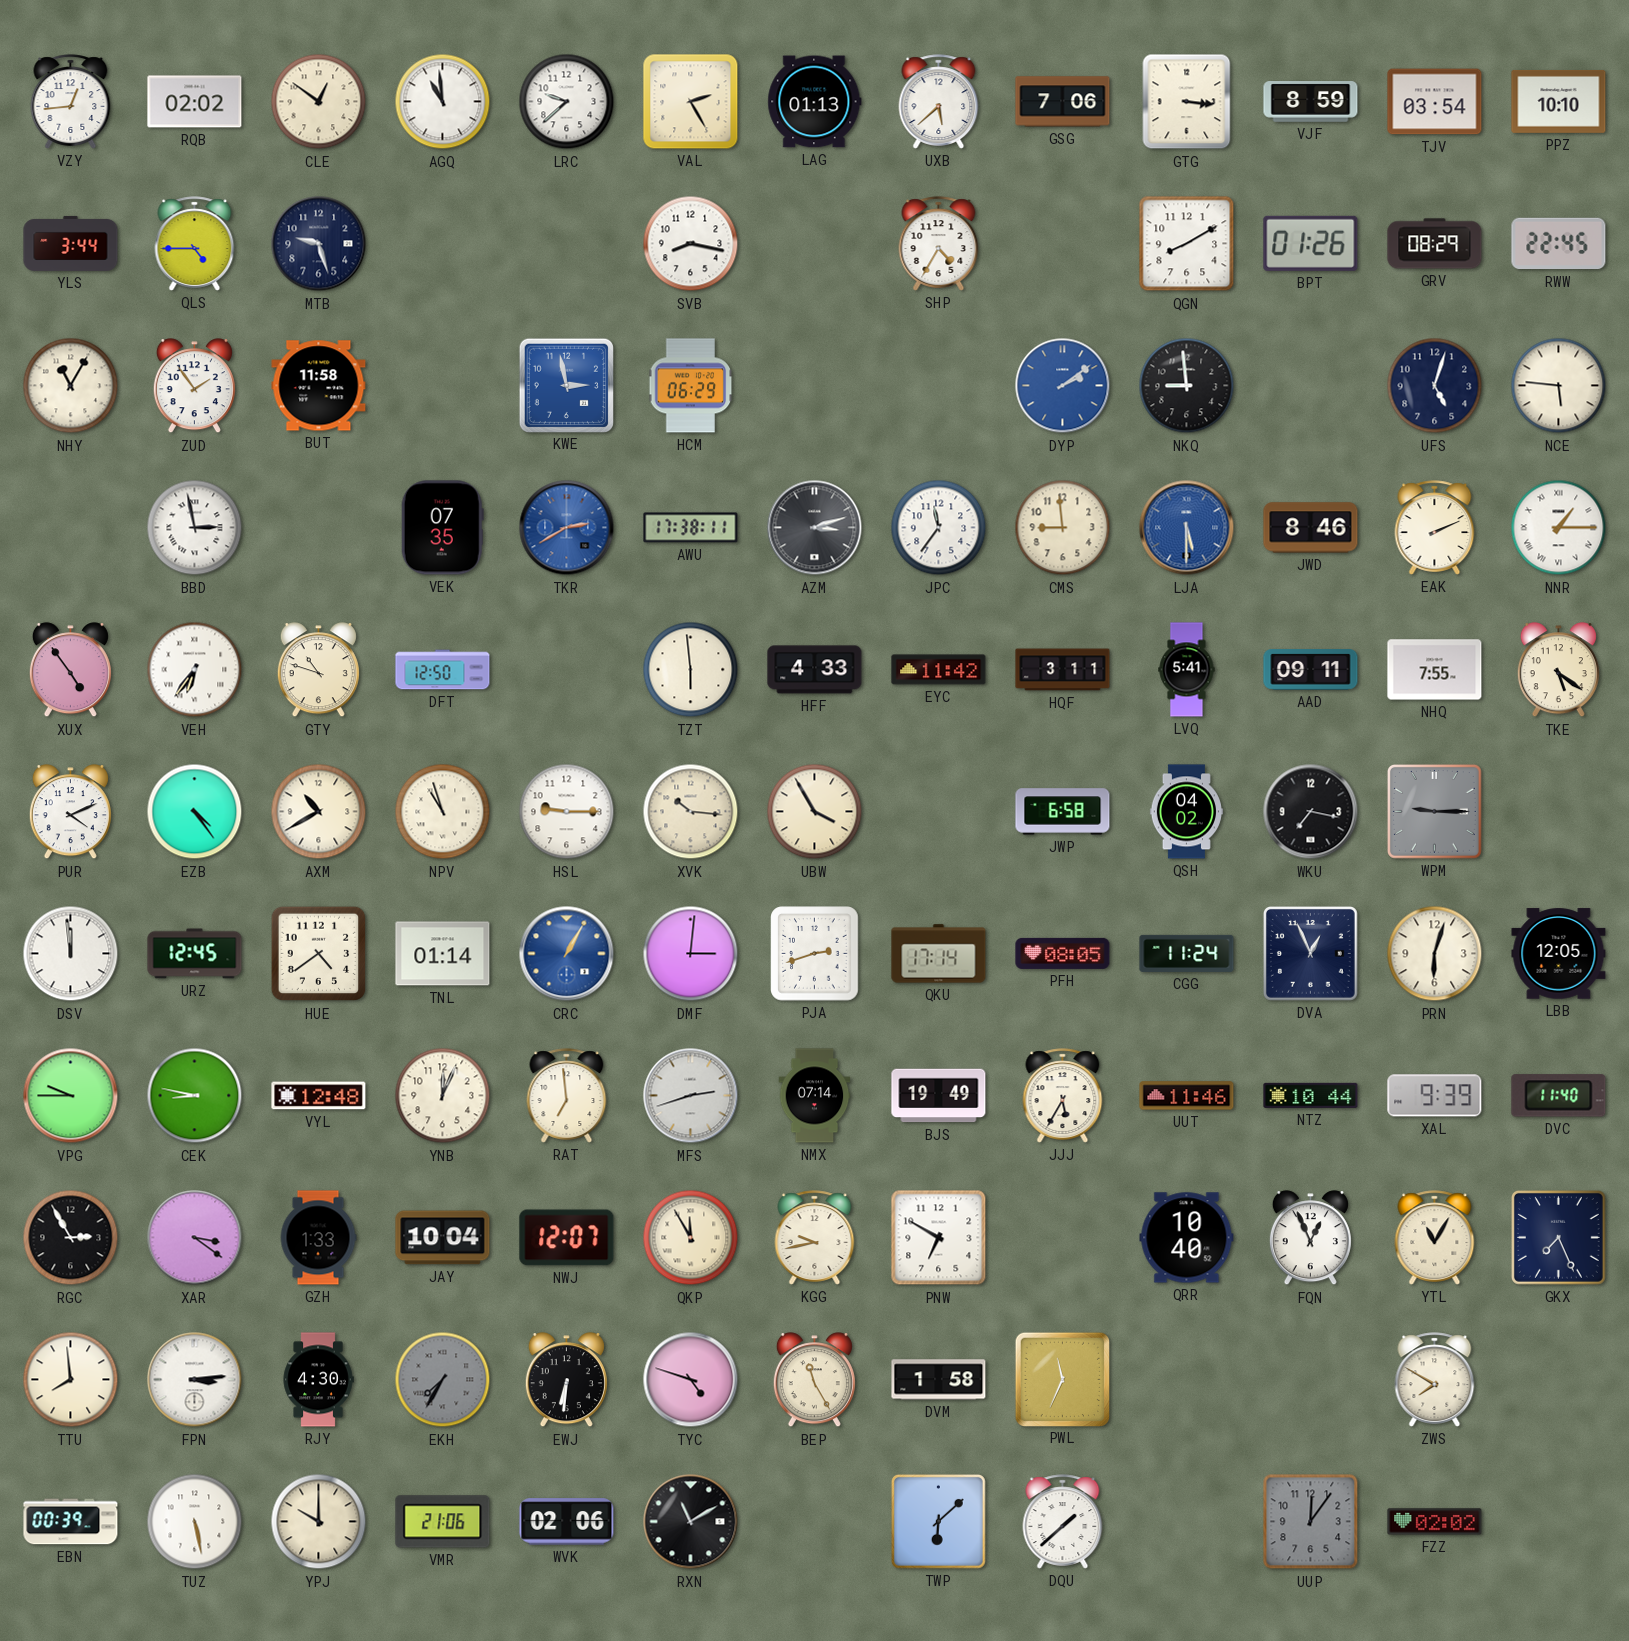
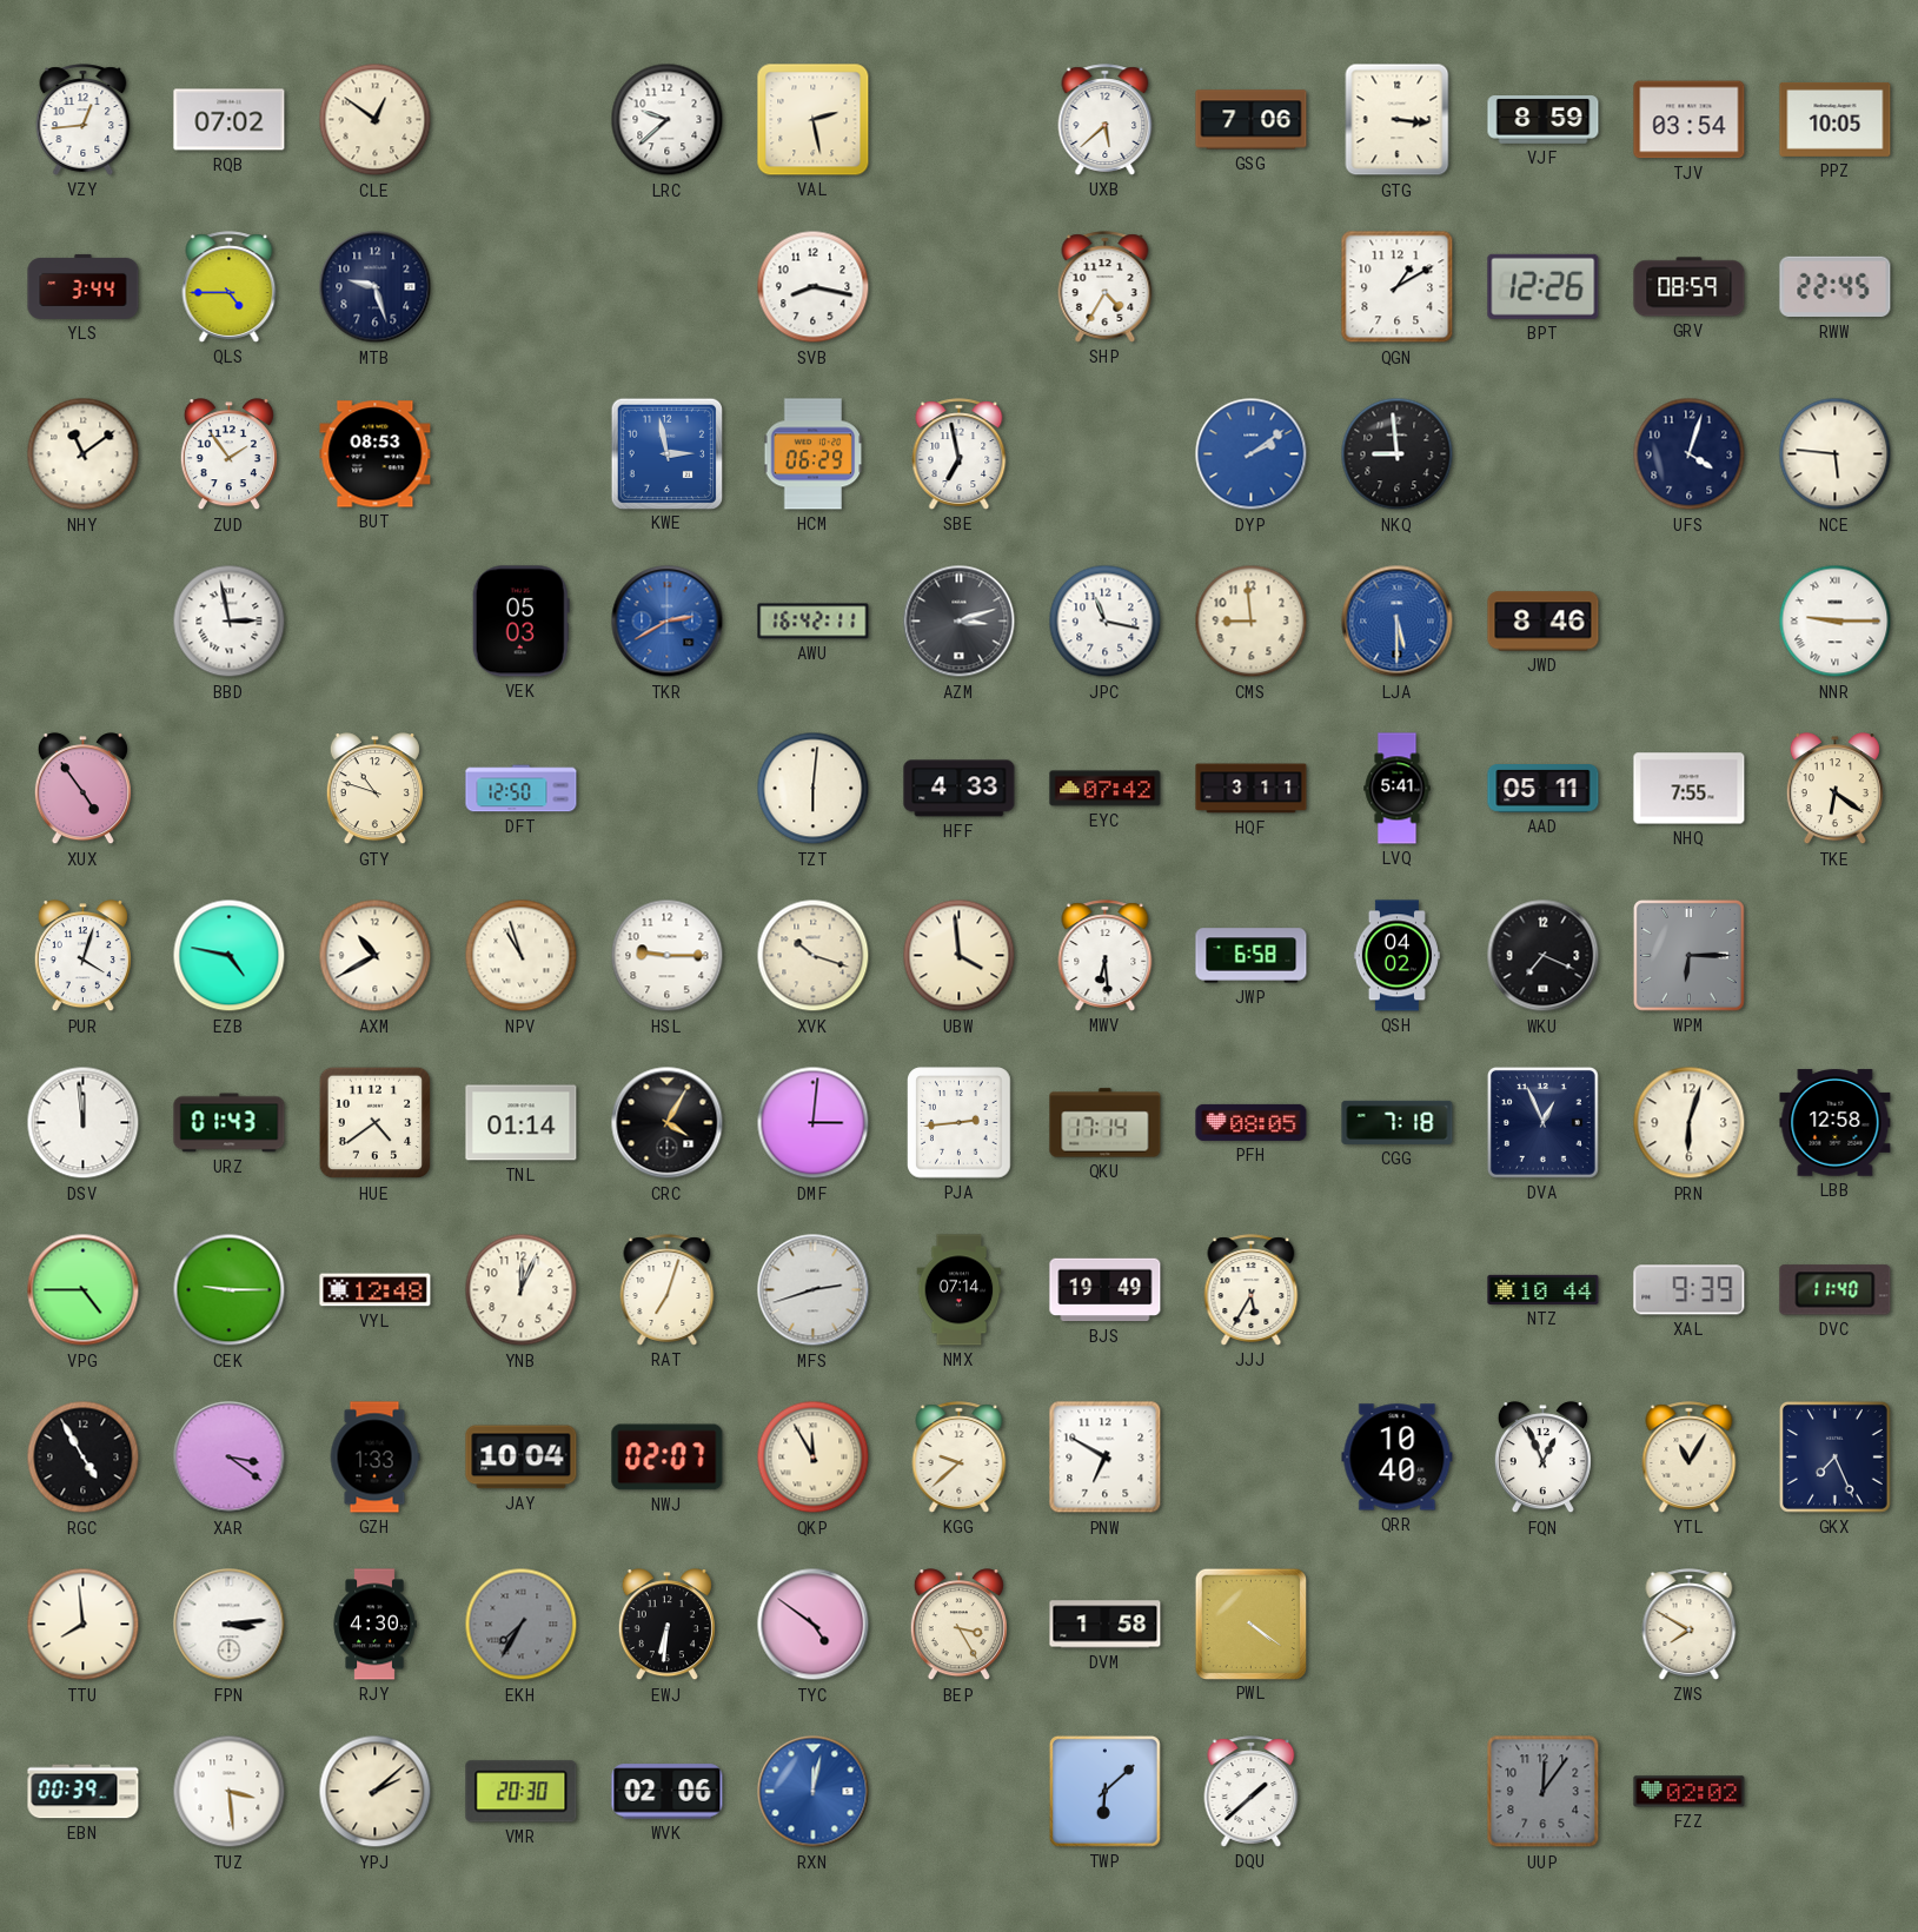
RQB: 02:02 -> 07:02
AGQ: 10:59 -> none
VAL: 2:25 -> 2:28
LAG: 01:13 -> none
PPZ: 10:10 -> 10:05
QGN: 8:10 -> 1:10
BPT: 01:26 -> 12:26
GRV: 08:29 -> 08:59
NHY: 11:05 -> 11:09
BUT: 11:58 -> 08:53
SBE: none -> 6:58
UFS: 5:03 -> 4:03
VEK: 07:35 -> 05:03
AWU: 17:38 -> 16:42
JPC: 11:36 -> 11:17
EAK: 2:11 -> none
NNR: 1:15 -> 9:15
VEH: 6:36 -> none
TZT: 5:59 -> 6:01
EYC: 11:42 -> 07:42
AAD: 09:11 -> 05:11
TKE: 5:21 -> 6:21
PUR: 4:11 -> 4:03
EZB: 4:24 -> 4:47
XVK: 10:16 -> 10:18
UBW: 3:55 -> 3:59
MWV: none -> 6:29
WKU: 7:17 -> 7:19
WPM: 9:15 -> 6:15
URZ: 12:45 -> 01:43
CRC: 1:05 -> 4:05
CRC dial: blue -> black
PJA: 2:42 -> 2:44
CGG: 11:24 -> 7:18
LBB: 12:05 -> 12:58
VPG: 9:45 -> 4:45
CEK: 8:47 -> 9:15
RAT: 6:59 -> 7:03
UUT: 11:46 -> none
RGC: 2:55 -> 4:55
NWJ: 12:07 -> 02:07
KGG: 9:43 -> 9:38
TYC: 4:48 -> 4:51
BEP: 11:25 -> 3:25
PWL: 11:34 -> 4:21
TUZ: 5:28 -> 3:29
YPJ: 10:00 -> 2:08
VMR: 21:06 -> 20:30
RXN: 11:10 -> 12:02
RXN dial: black -> blue
